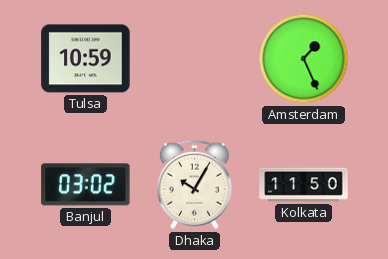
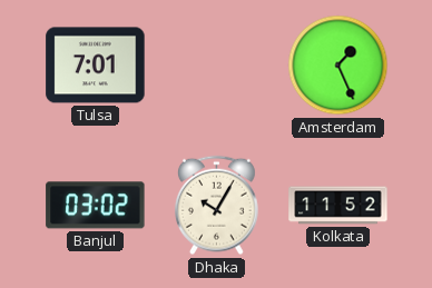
Tulsa: 10:59 -> 7:01
Kolkata: 11:50 -> 11:52
